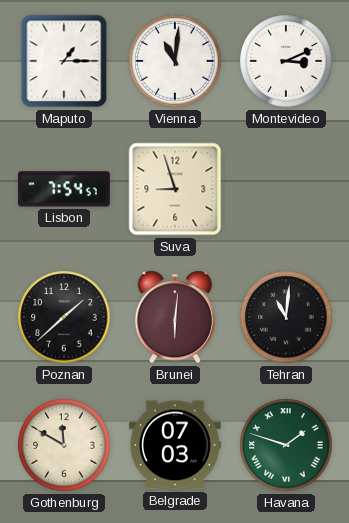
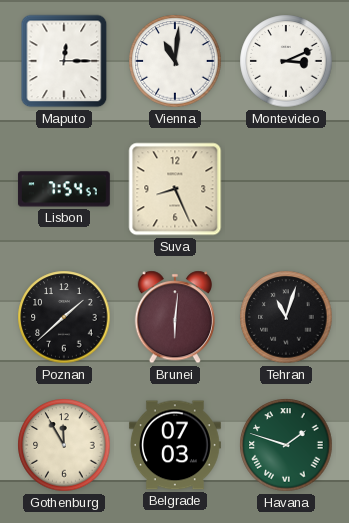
Maputo: 1:15 -> 12:15
Suva: 8:57 -> 8:26
Tehran: 11:01 -> 11:03
Gothenburg: 11:50 -> 11:55
